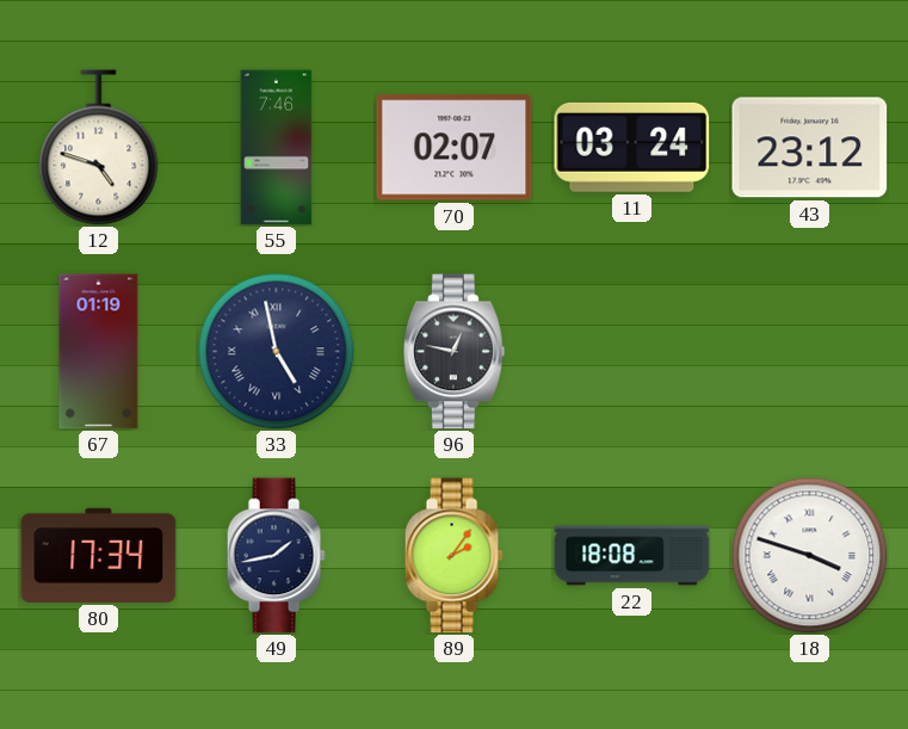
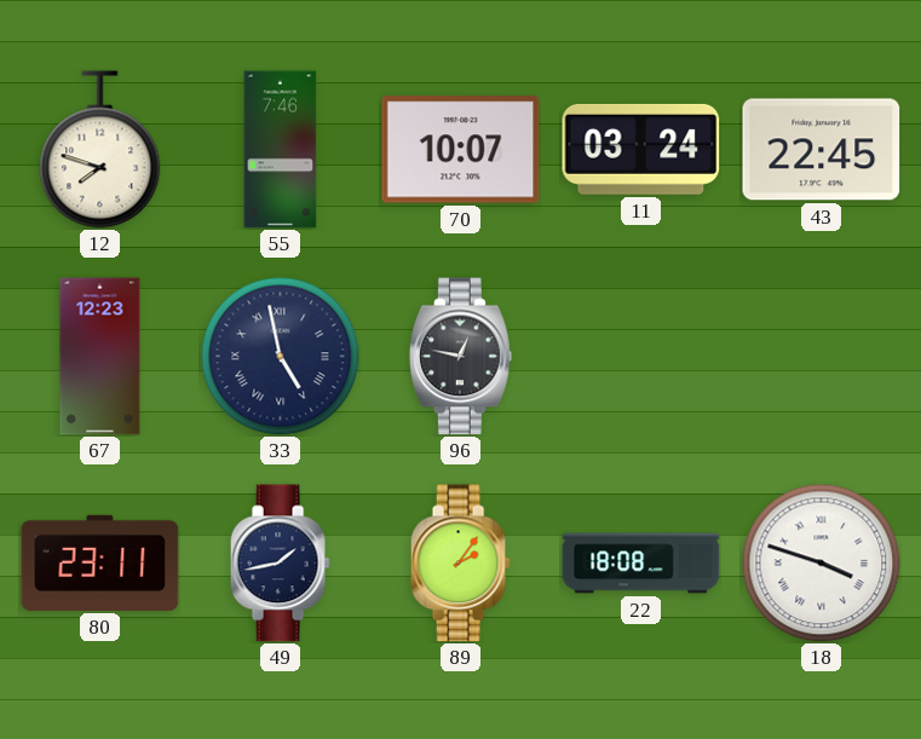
12: 4:48 -> 7:48
70: 02:07 -> 10:07
43: 23:12 -> 22:45
67: 01:19 -> 12:23
80: 17:34 -> 23:11
